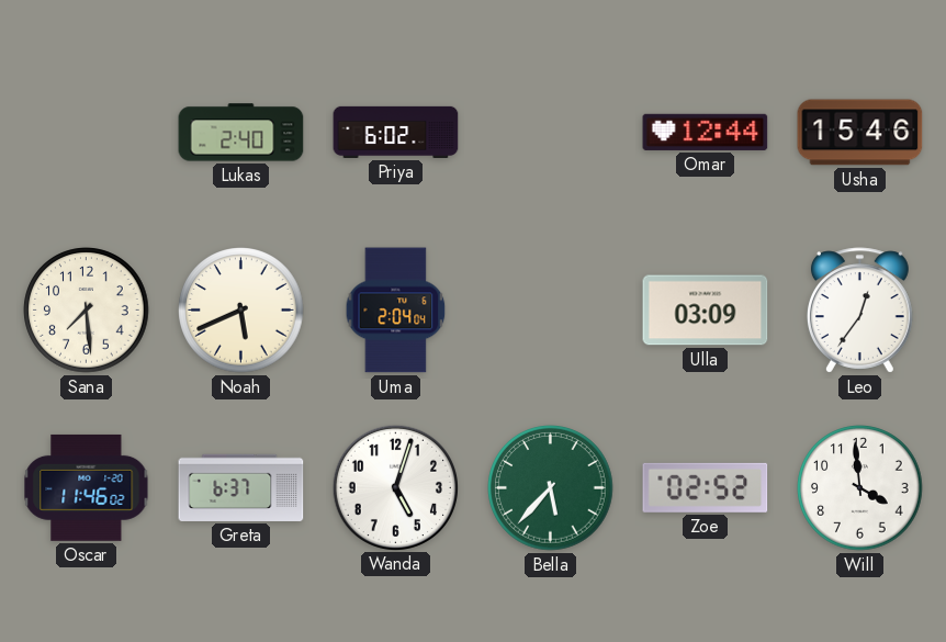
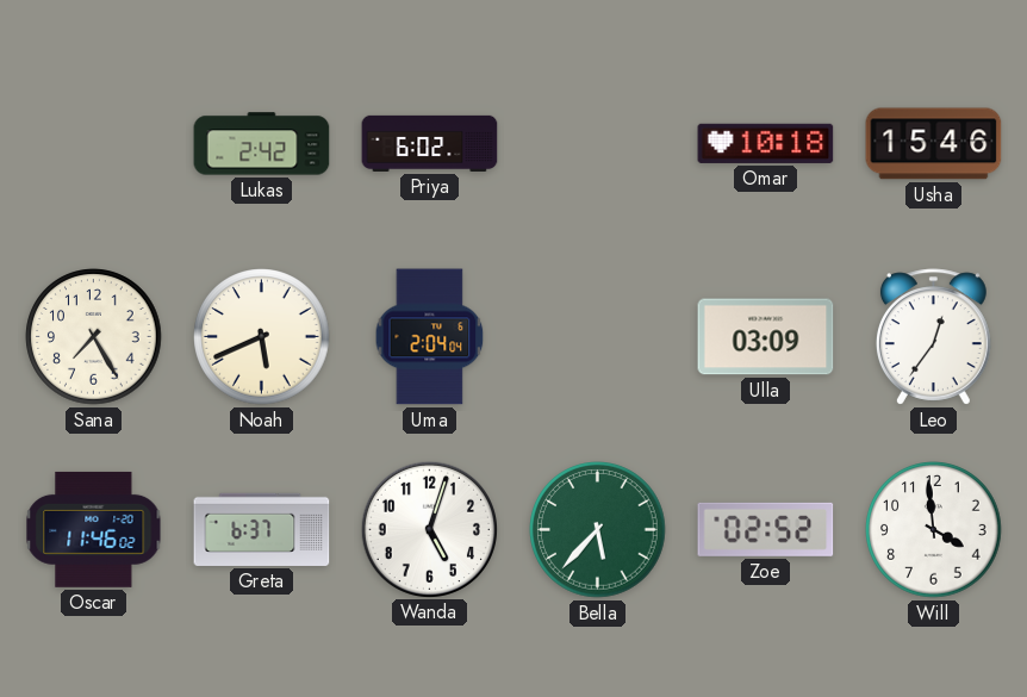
Lukas: 2:40 -> 2:42
Omar: 12:44 -> 10:18
Sana: 7:29 -> 7:25
